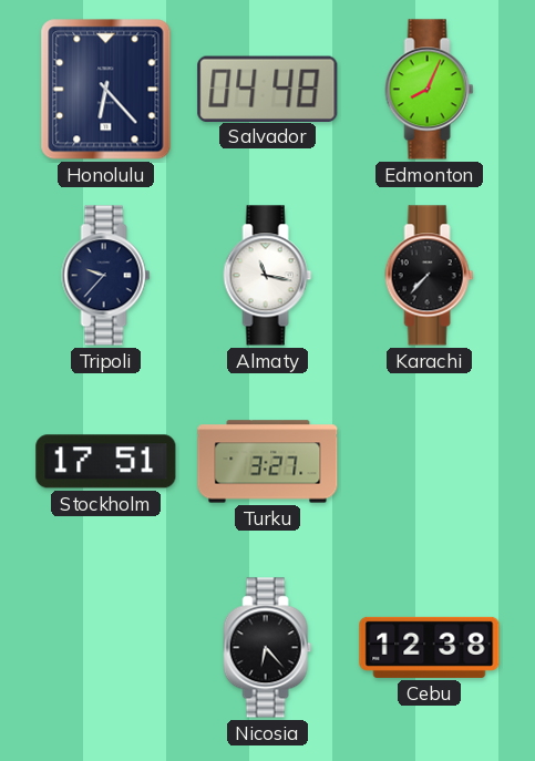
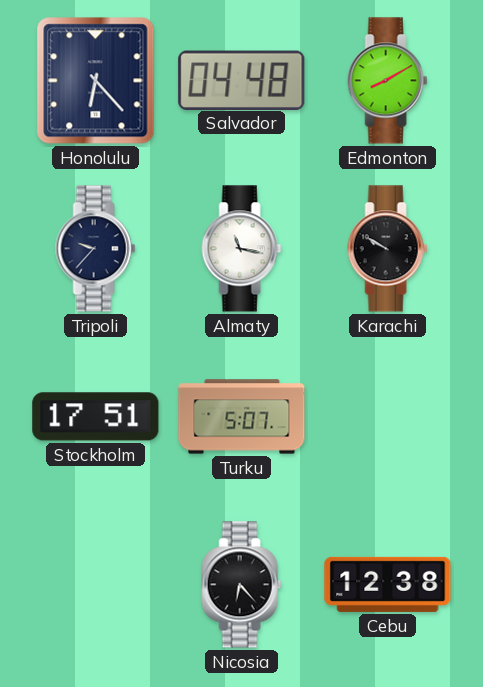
Edmonton: 8:04 -> 8:10
Karachi: 7:37 -> 9:50
Turku: 3:27 -> 5:07
